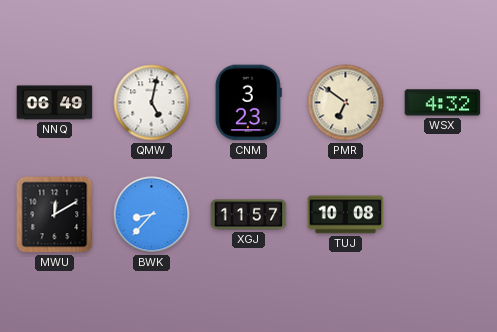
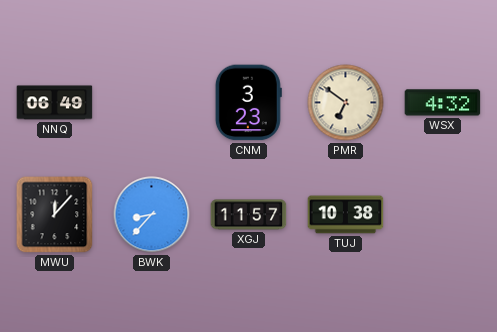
QMW: 5:02 -> none
MWU: 12:10 -> 12:07
TUJ: 10:08 -> 10:38
